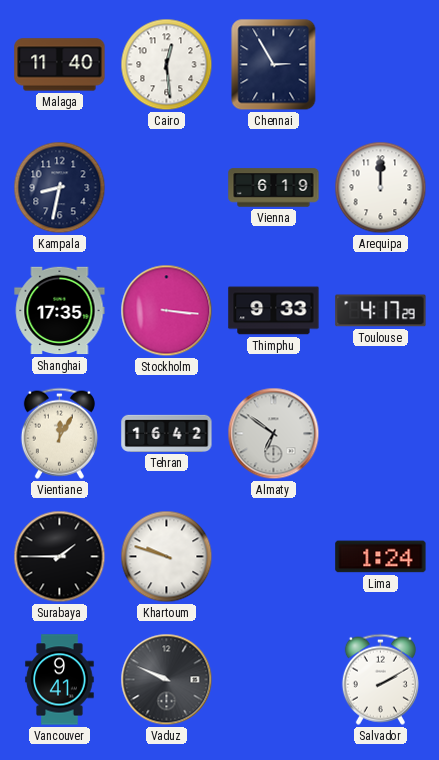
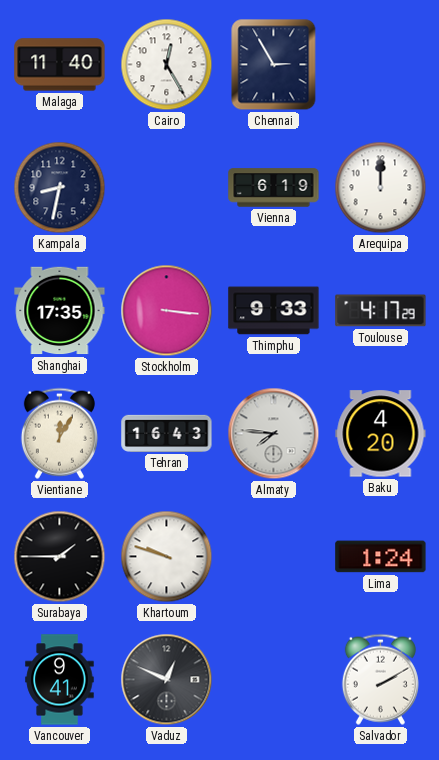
Cairo: 12:29 -> 12:25
Tehran: 16:42 -> 16:43
Almaty: 6:51 -> 7:46
Baku: none -> 4:20
Vaduz: 9:49 -> 12:49
